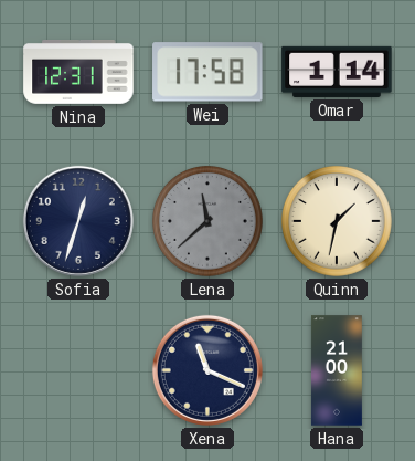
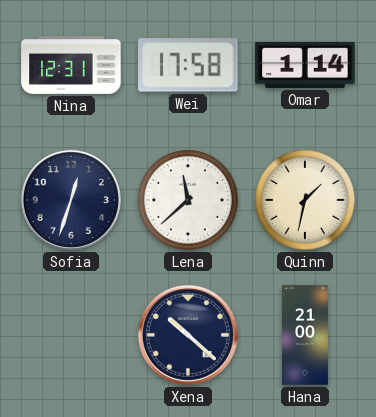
Lena dial: grey -> white
Xena: 11:19 -> 10:22
